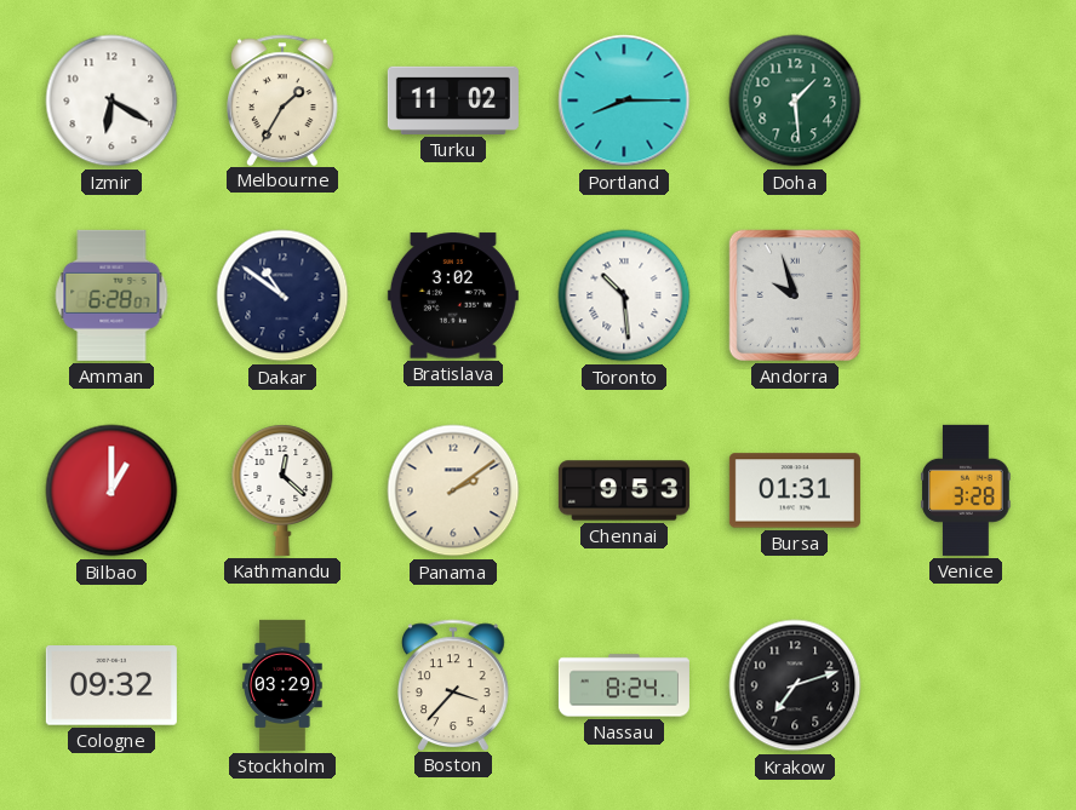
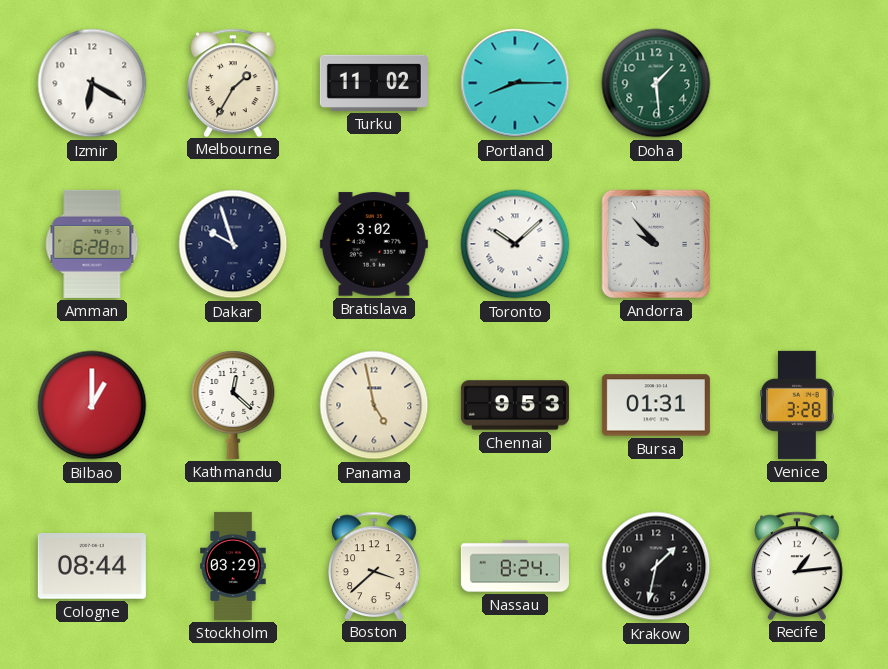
Dakar: 10:51 -> 9:57
Toronto: 10:29 -> 10:08
Andorra: 9:57 -> 9:53
Panama: 2:09 -> 4:58
Cologne: 09:32 -> 08:44
Boston: 3:37 -> 3:38
Krakow: 7:12 -> 1:32
Recife: none -> 1:14
